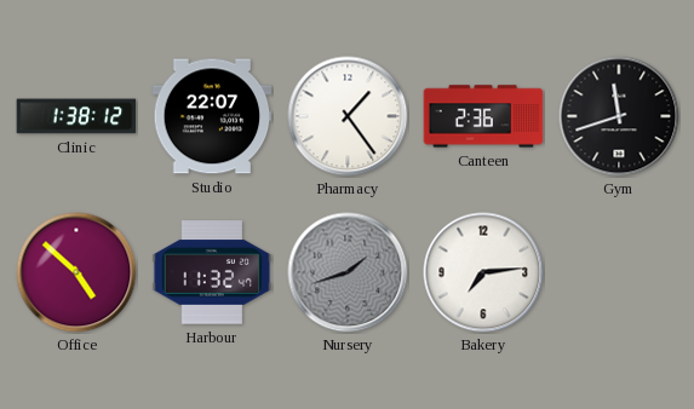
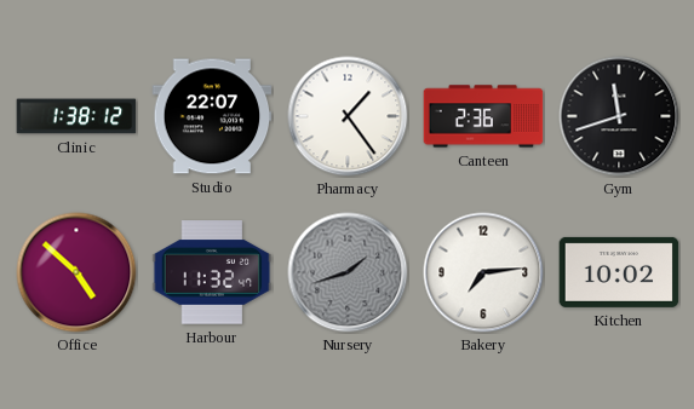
Kitchen: none -> 10:02
